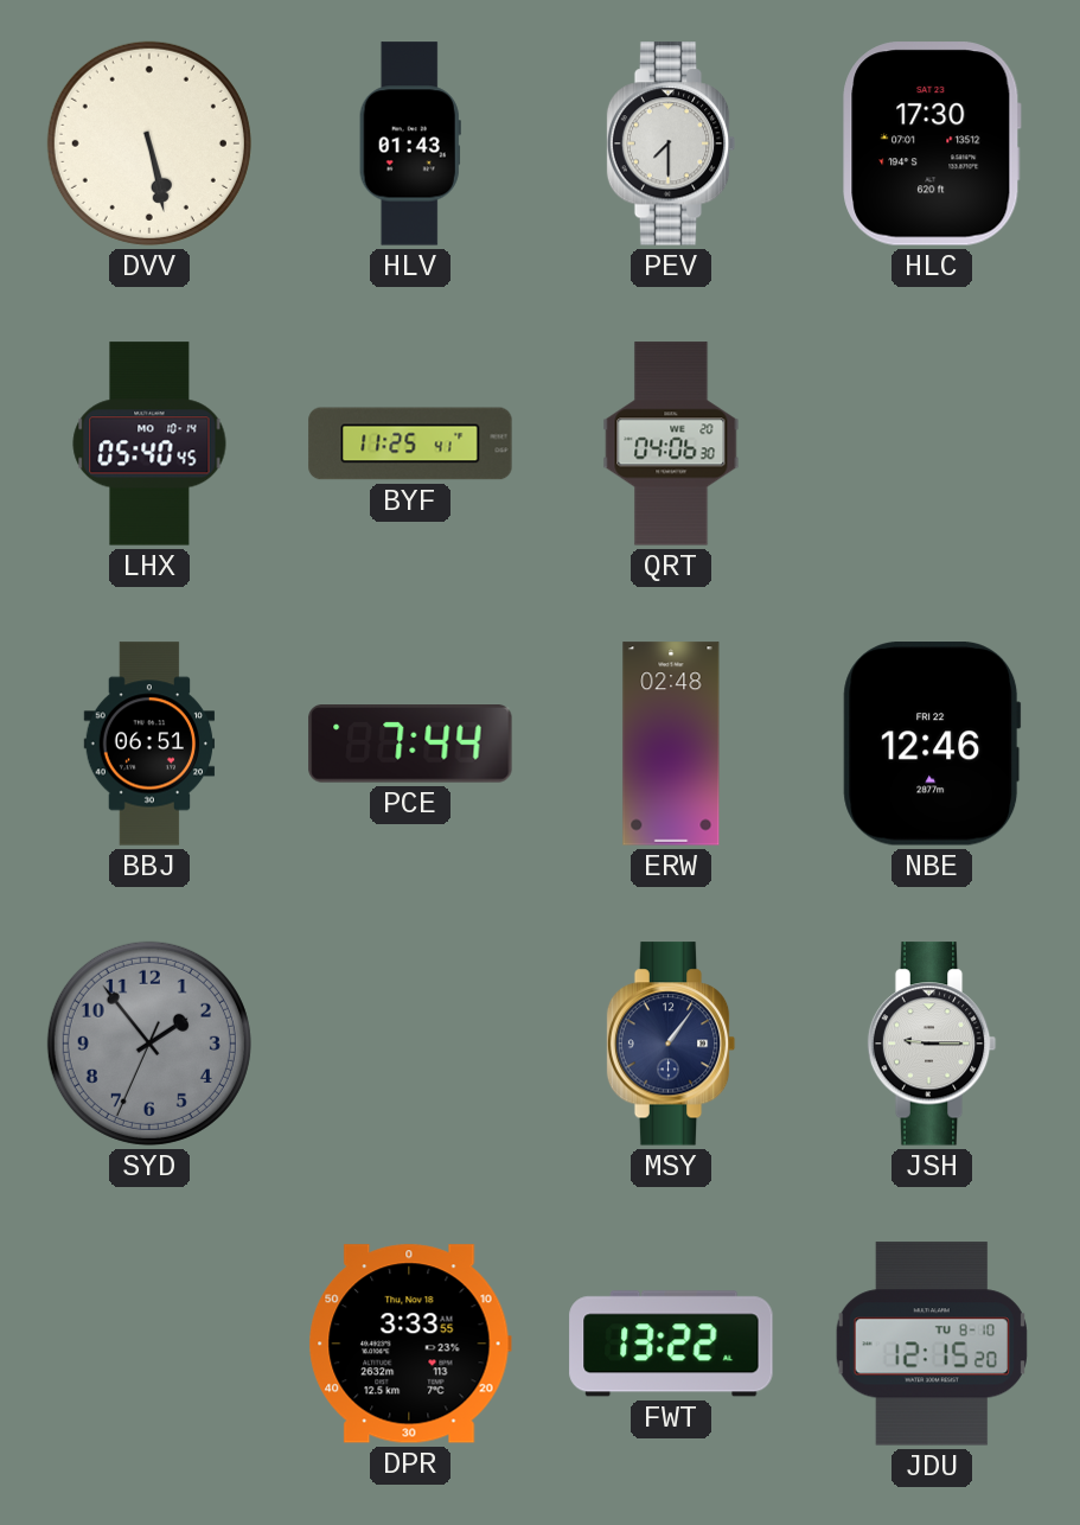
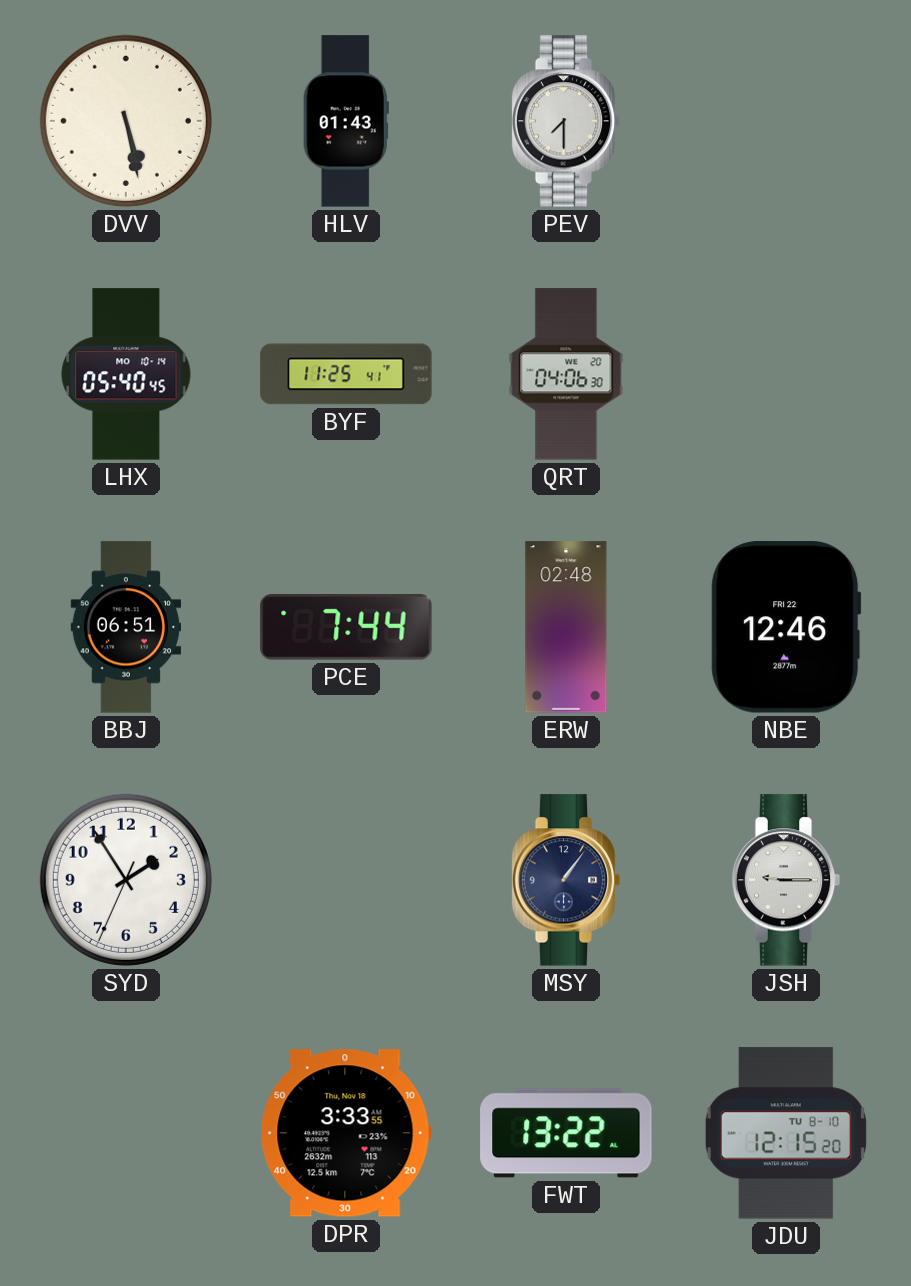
HLC: 17:30 -> none
SYD: 1:53 -> 1:54
SYD dial: grey -> white
